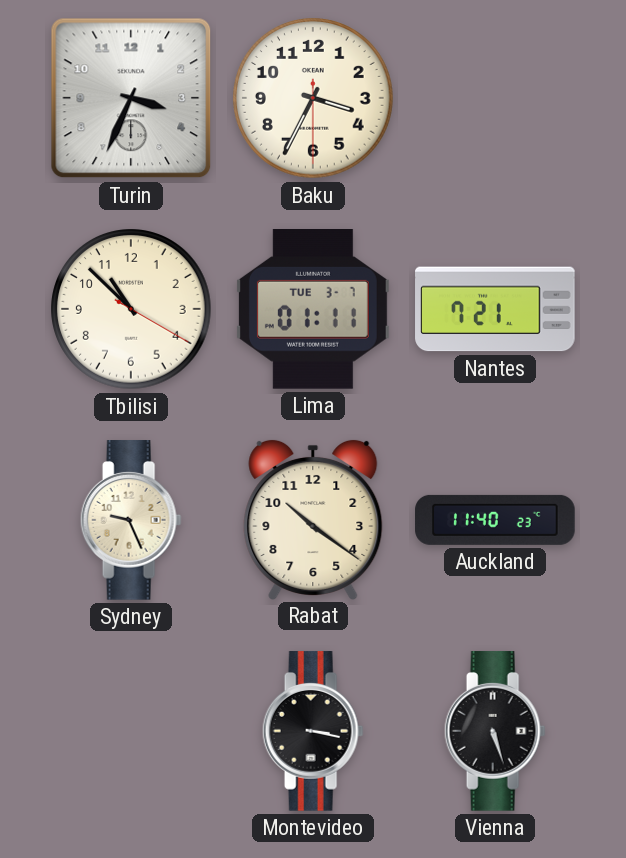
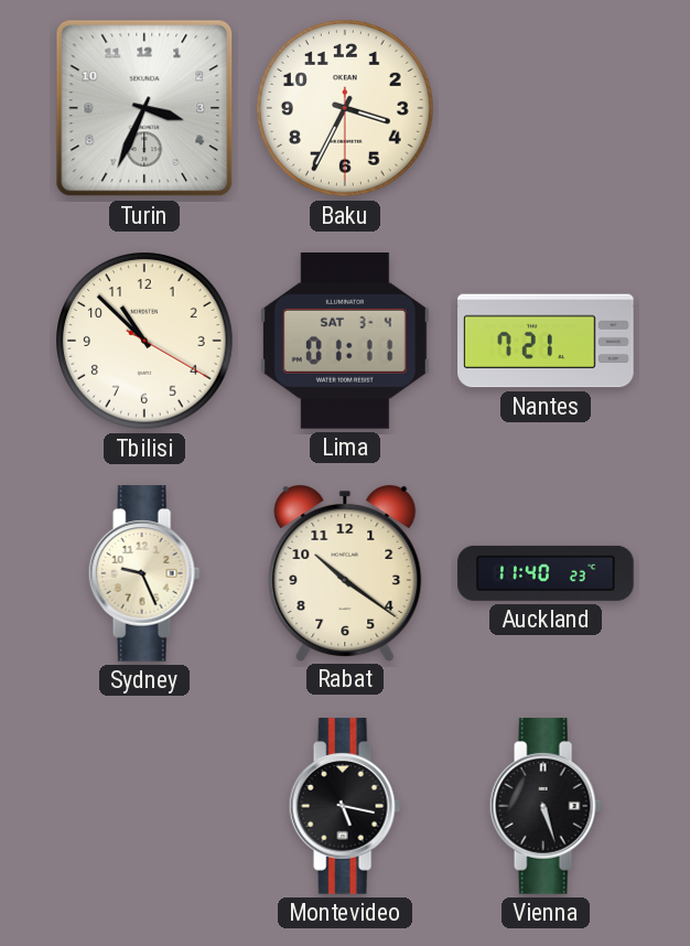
Lima date: TUE 3-7 -> SAT 3-4
Montevideo: 3:17 -> 5:17
